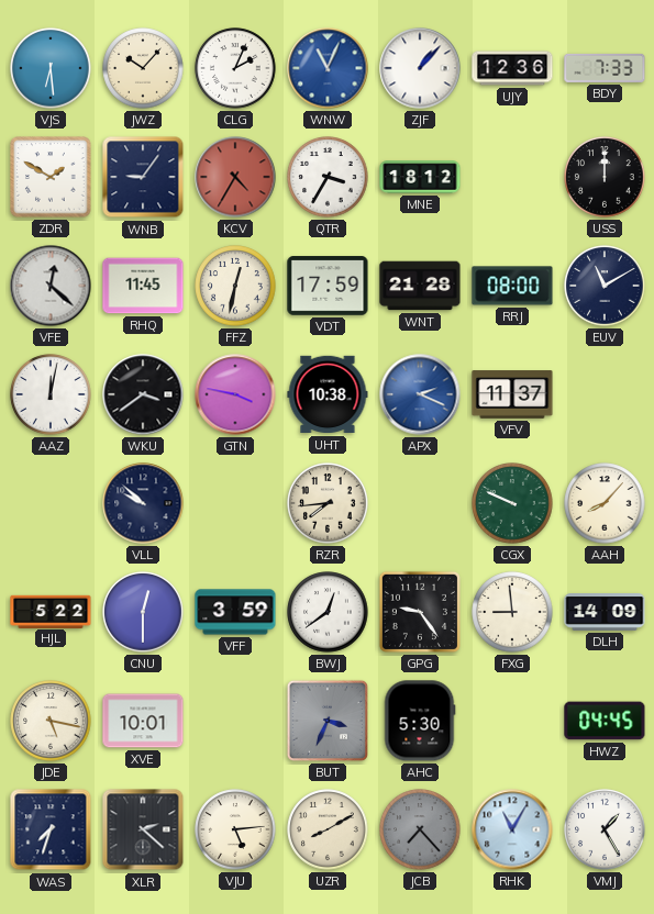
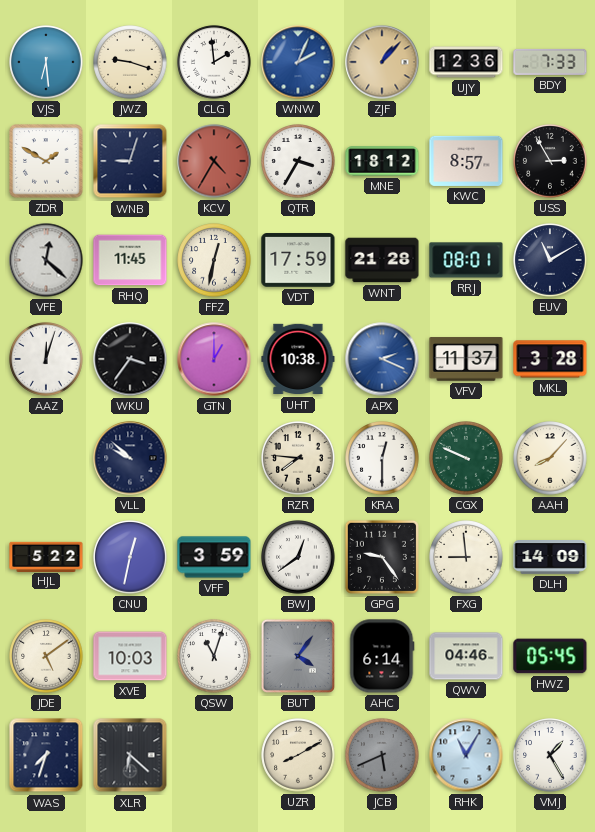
JWZ: 10:07 -> 9:18
CLG: 2:04 -> 1:59
WNW: 11:04 -> 2:04
ZJF dial: white -> champagne
WNB: 9:06 -> 9:03
KWC: none -> 8:57
USS: 12:00 -> 2:55
RRJ: 08:00 -> 08:01
AAZ: 12:02 -> 12:03
WKU: 3:39 -> 3:36
GTN: 3:47 -> 1:00
MKL: none -> 3:28
RZR: 7:44 -> 7:46
KRA: none -> 12:30
CNU: 12:30 -> 12:32
JDE: 5:17 -> 5:09
XVE: 10:01 -> 10:03
QSW: none -> 11:03
BUT: 3:34 -> 4:06
AHC: 5:30 -> 6:14
QWV: none -> 04:46
HWZ: 04:45 -> 05:45
XLR: 2:22 -> 6:22
VJU: 5:14 -> none
JCB: 7:23 -> 5:41
